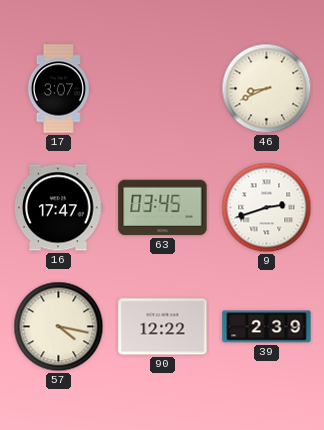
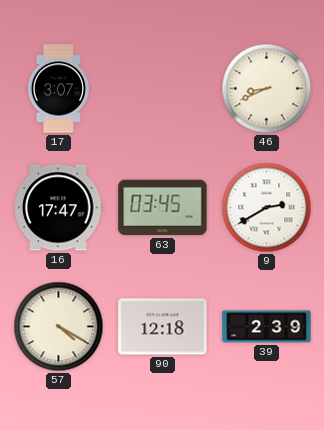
9: 2:42 -> 2:40
57: 4:17 -> 4:20
90: 12:22 -> 12:18
